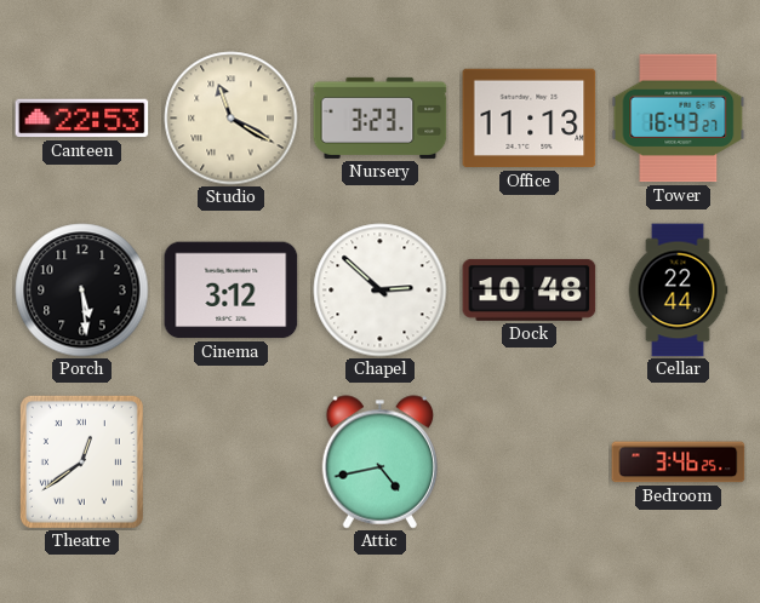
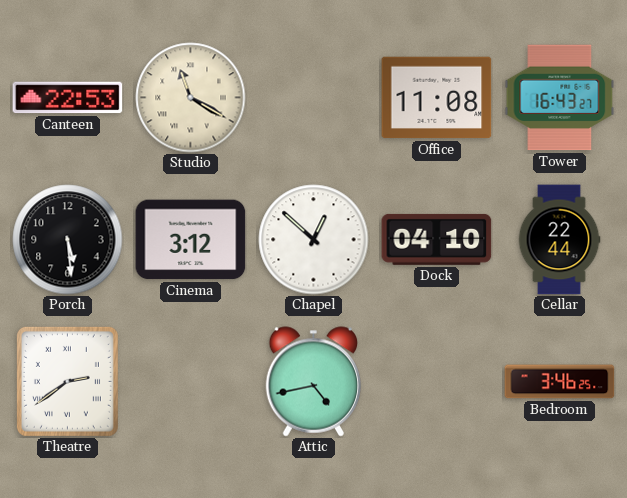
Nursery: 3:23 -> none
Office: 11:13 -> 11:08
Chapel: 2:52 -> 12:52
Dock: 10:48 -> 04:10
Theatre: 12:39 -> 2:39
